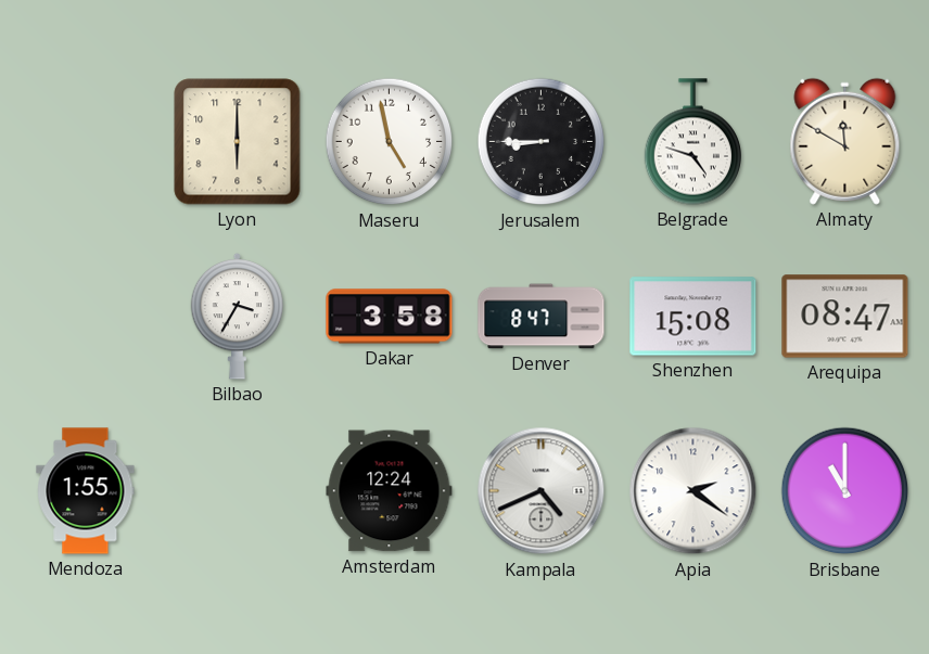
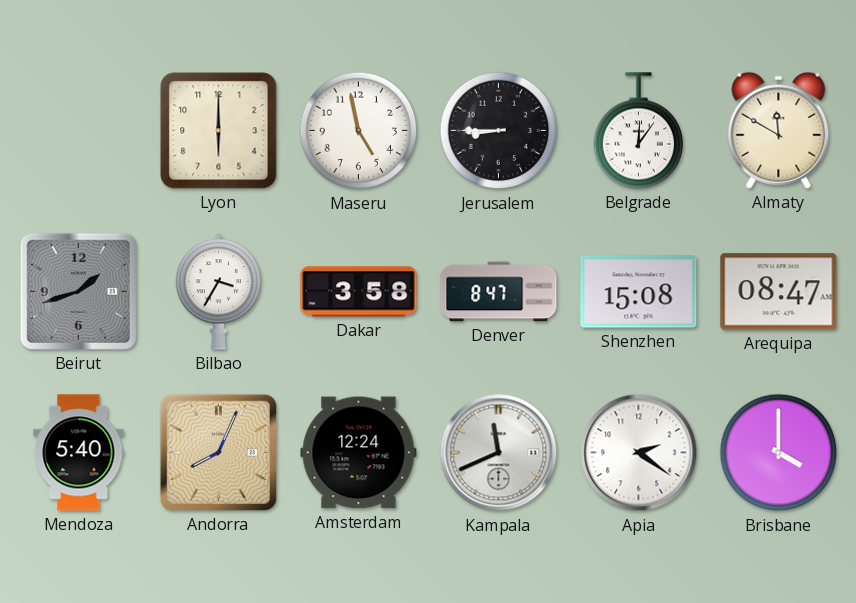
Belgrade: 4:48 -> 12:06
Beirut: none -> 1:42
Mendoza: 1:55 -> 5:40
Andorra: none -> 8:04
Kampala: 4:41 -> 11:41
Brisbane: 11:00 -> 4:00
